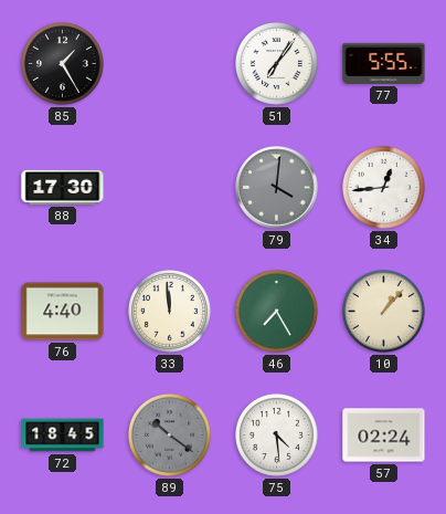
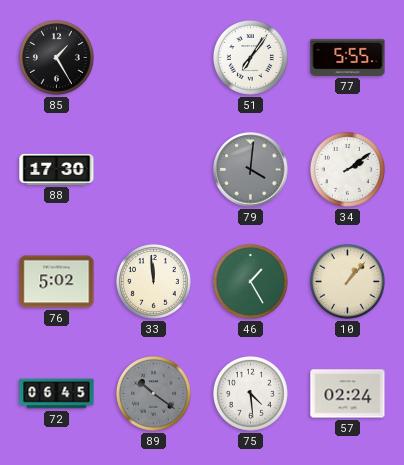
34: 12:44 -> 2:09
76: 4:40 -> 5:02
46: 7:25 -> 1:25
72: 18:45 -> 06:45
